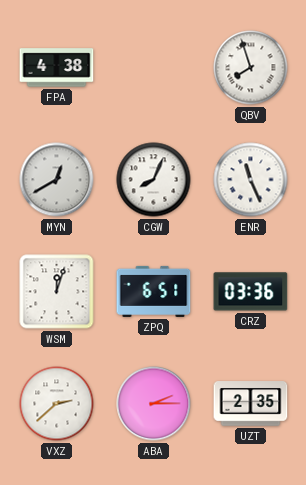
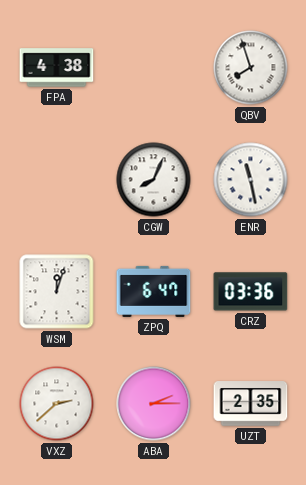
MYN: 12:40 -> none
ENR: 11:26 -> 11:28
ZPQ: 6:51 -> 6:47
